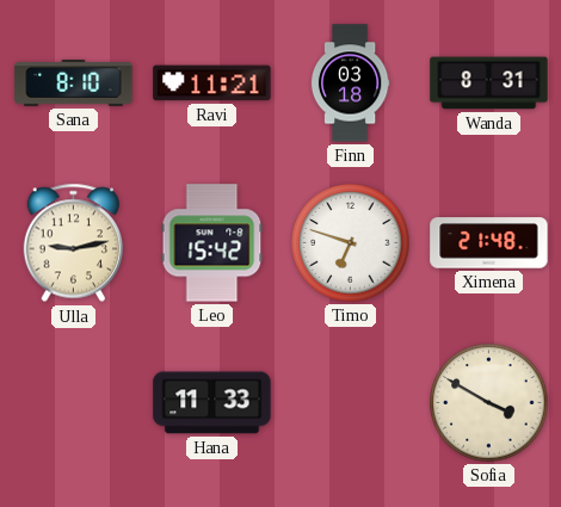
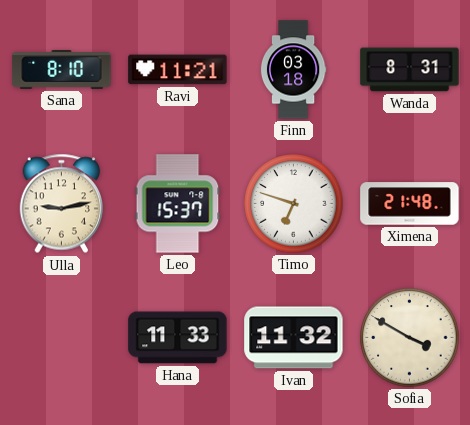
Leo: 15:42 -> 15:37
Ivan: none -> 11:32
